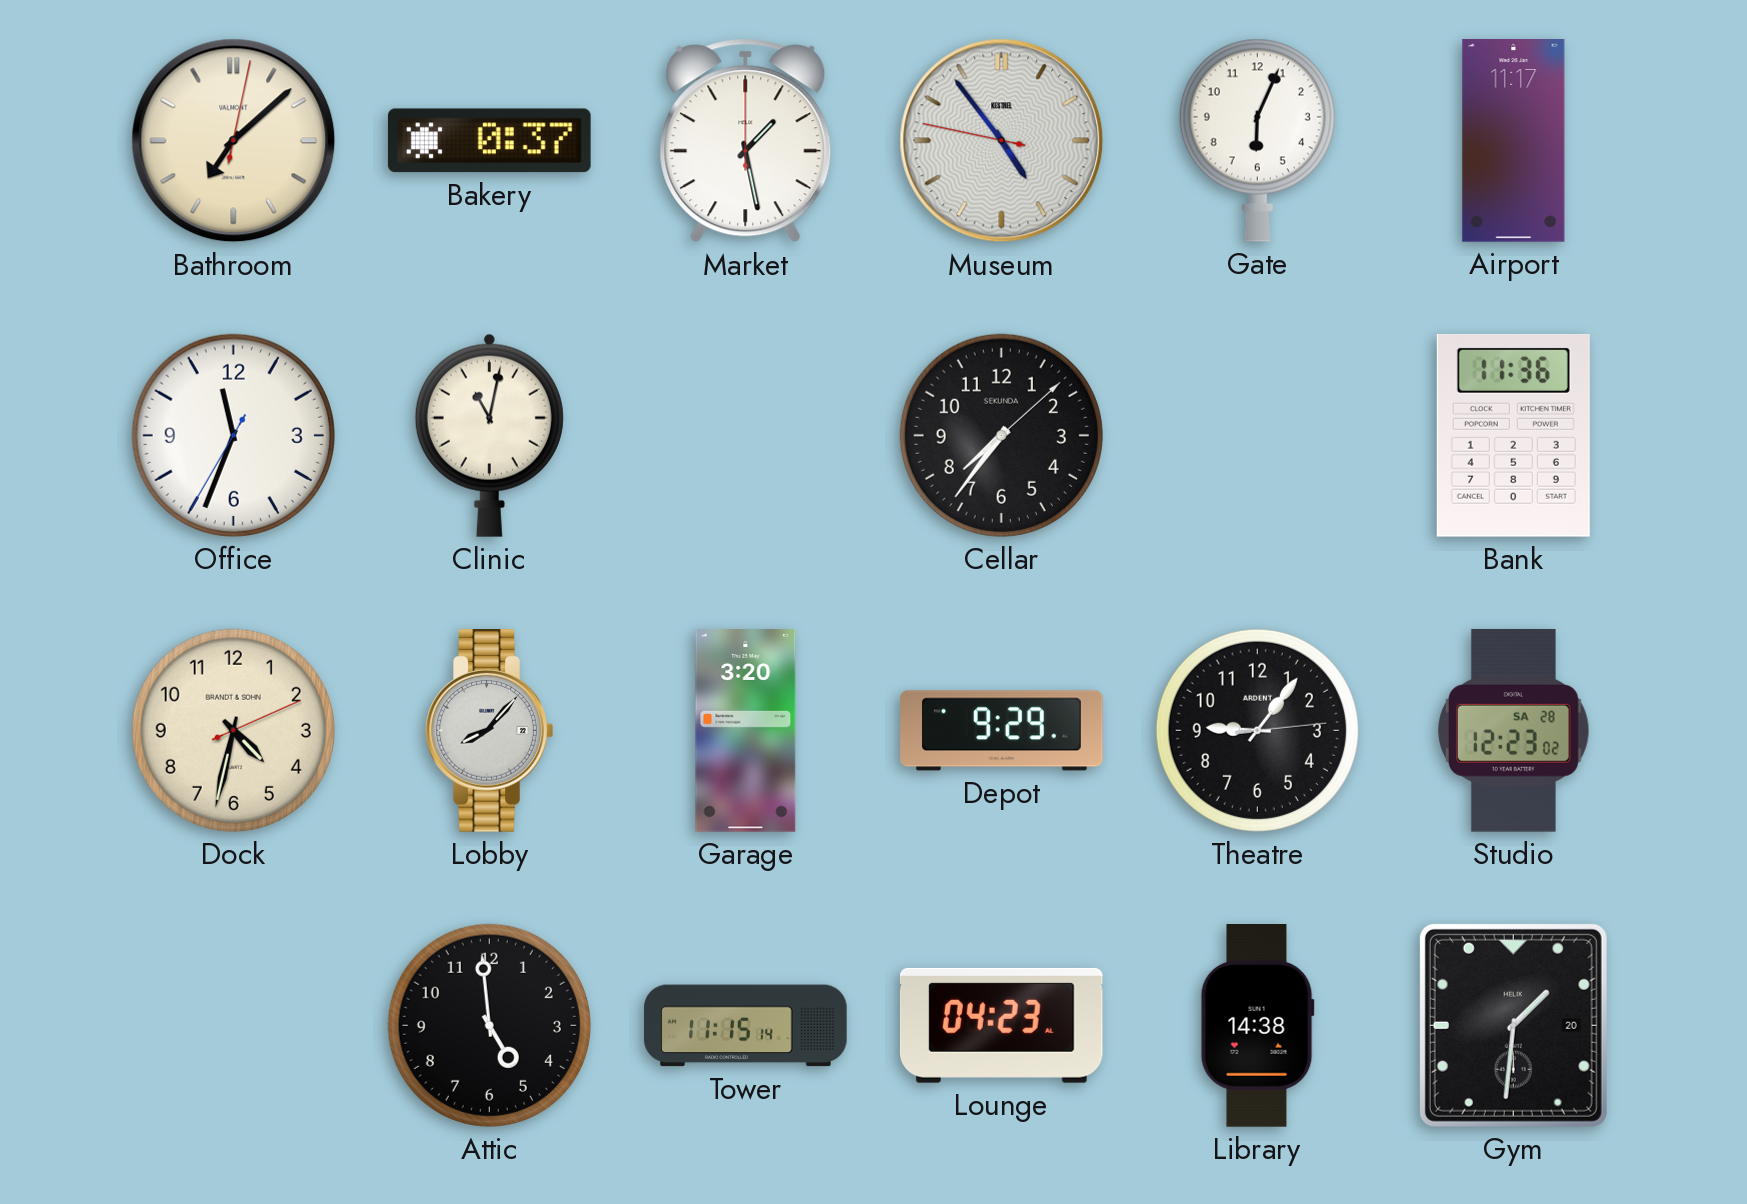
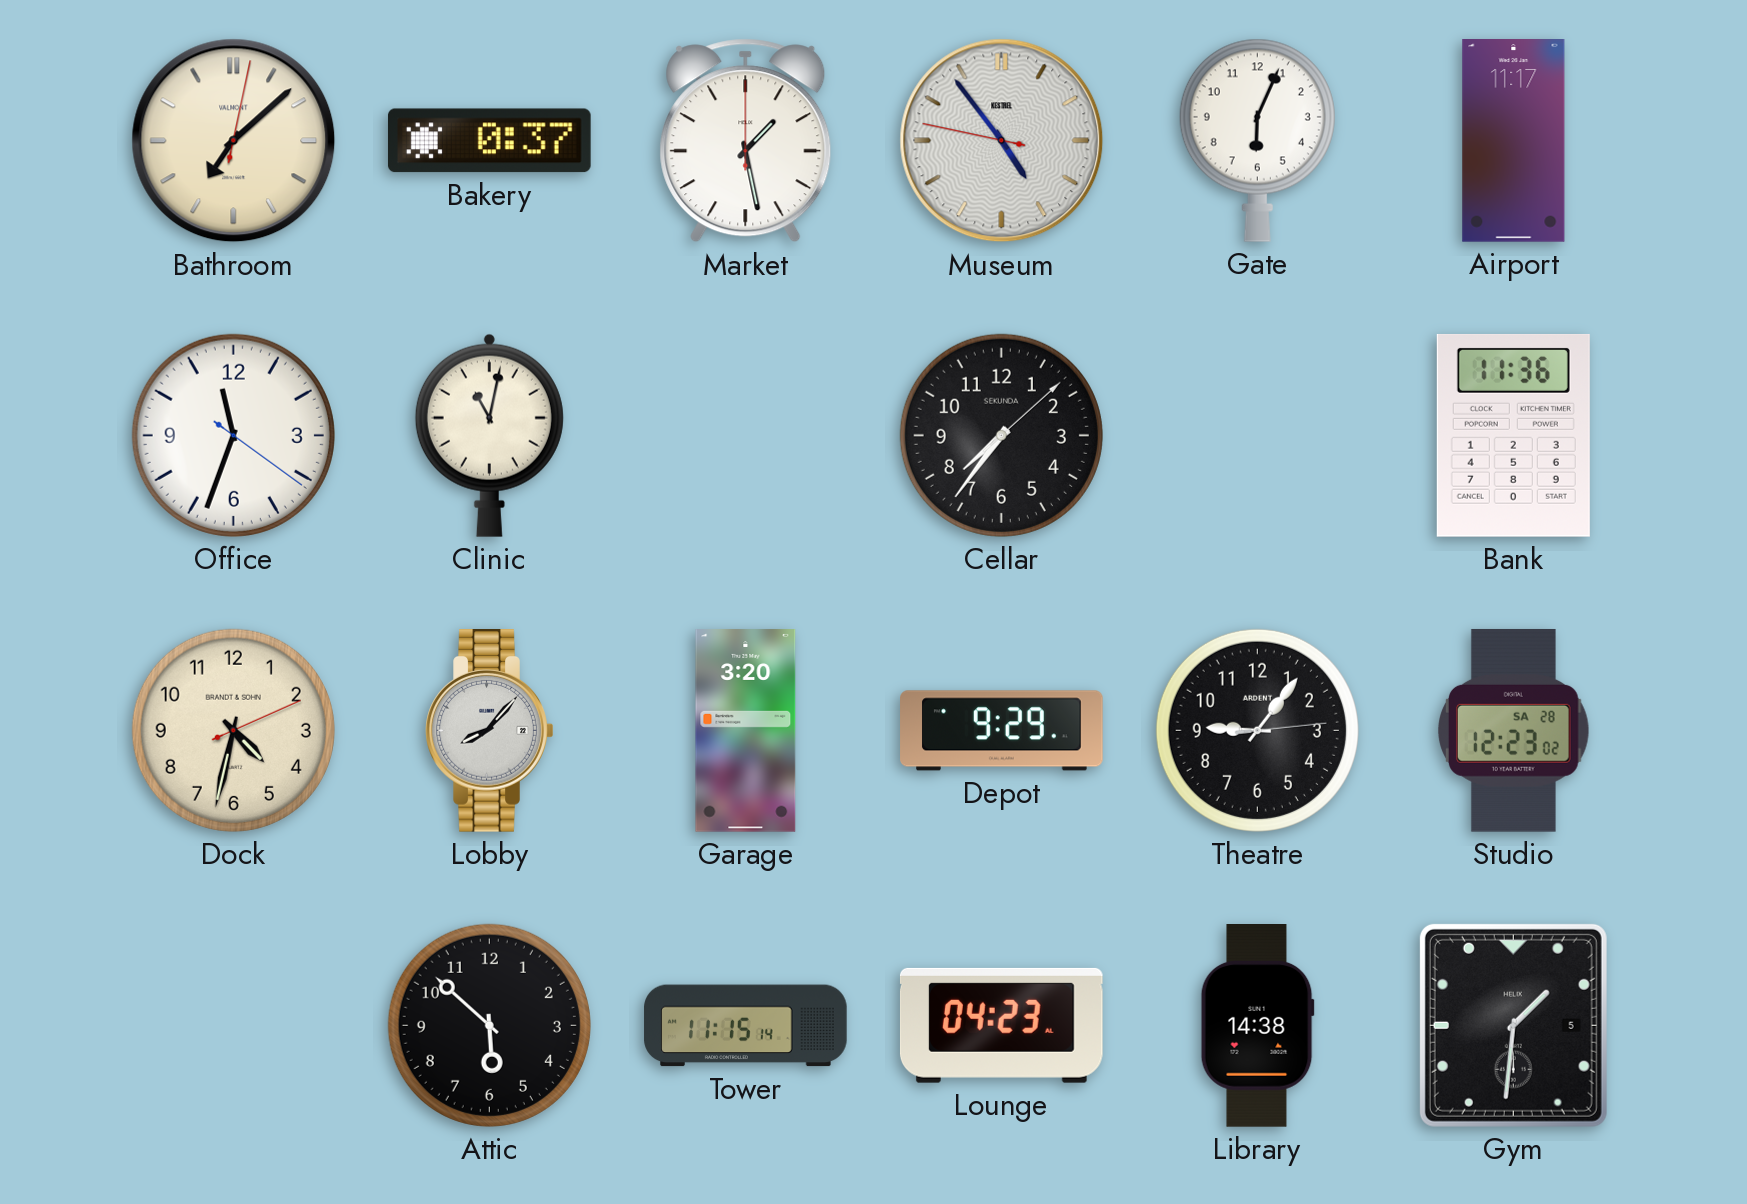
Office: 11:33:35 -> 11:33:21
Attic: 4:59 -> 5:52
Gym date: 20 -> 5
